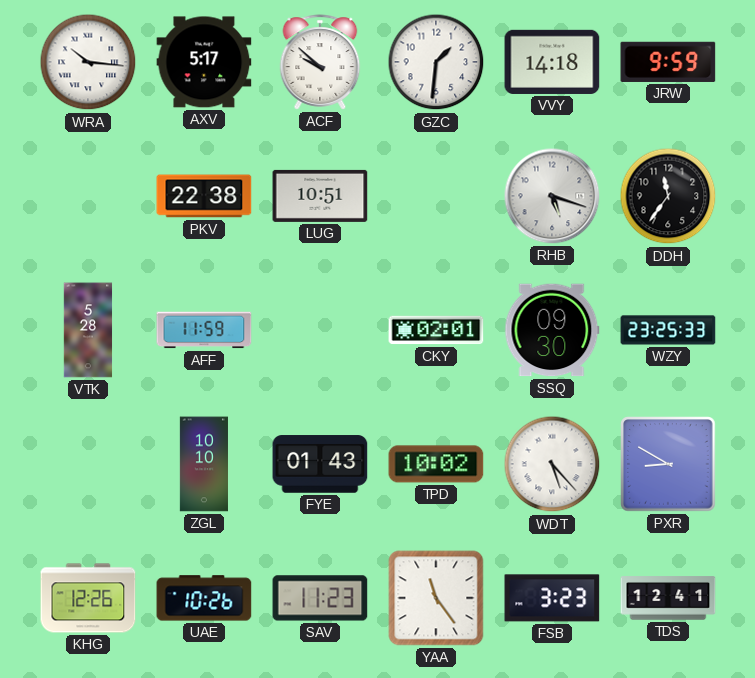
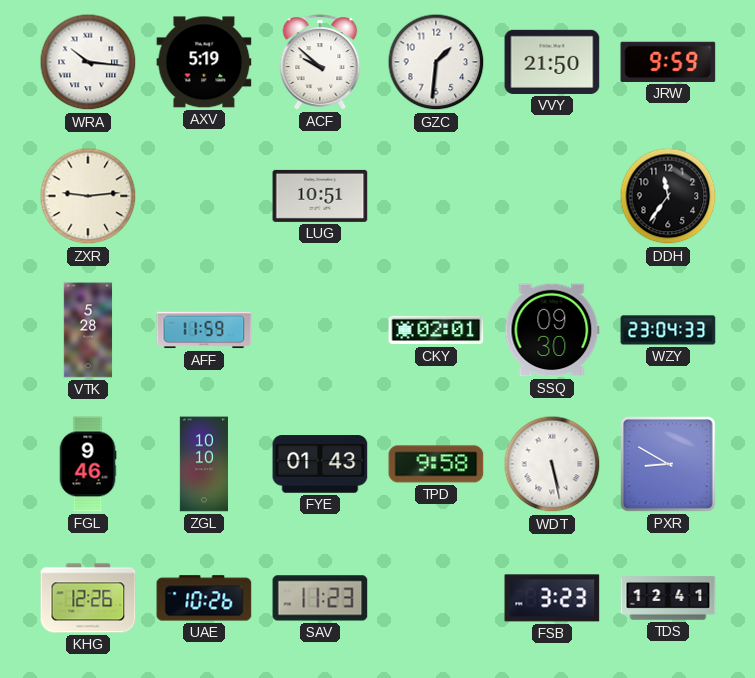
AXV: 5:17 -> 5:19
VVY: 14:18 -> 21:50
ZXR: none -> 9:14
PKV: 22:38 -> none
RHB: 5:18 -> none
WZY: 23:25 -> 23:04
FGL: none -> 9:46
TPD: 10:02 -> 9:58
WDT: 5:23 -> 5:28
YAA: 11:24 -> none
